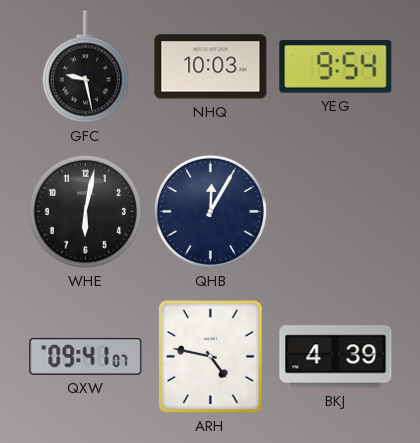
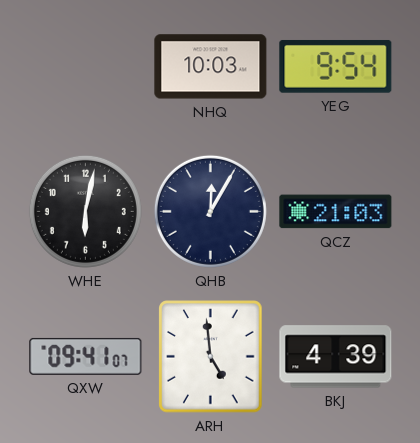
GFC: 9:28 -> none
QCZ: none -> 21:03
ARH: 4:47 -> 4:59
